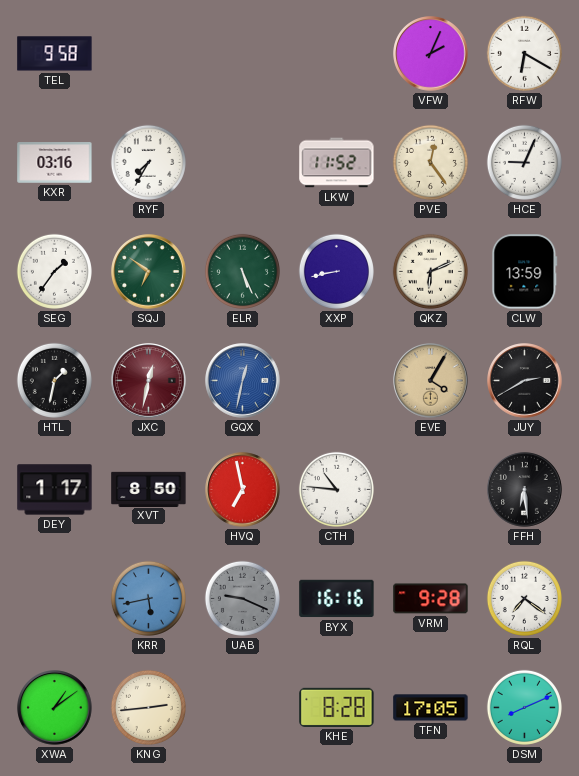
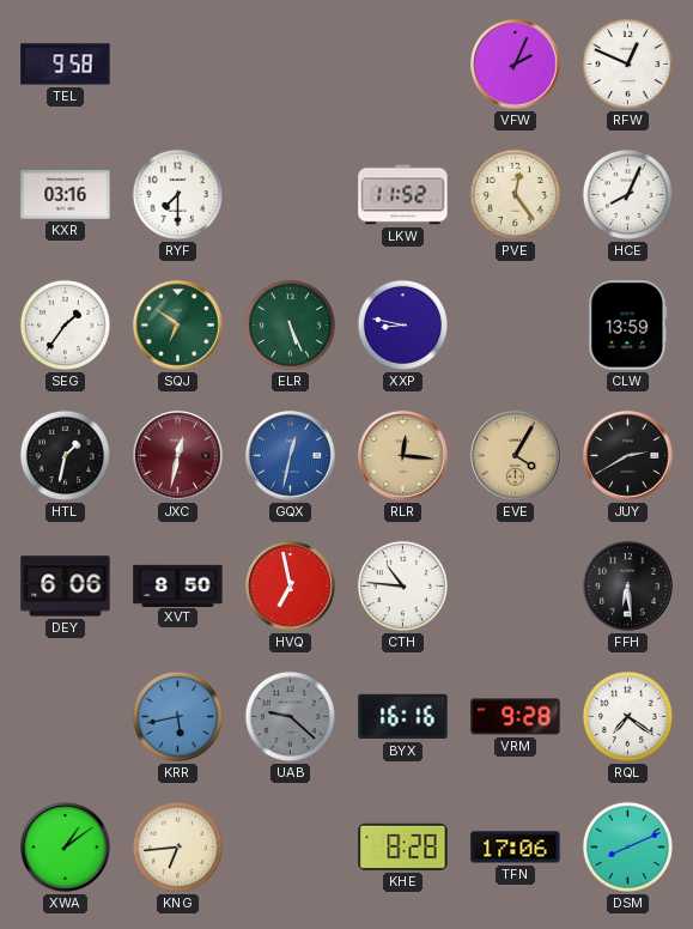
RFW: 6:20 -> 12:49
RYF: 7:35 -> 7:30
HCE: 9:04 -> 8:04
XXP: 8:43 -> 8:47
QKZ: 6:11 -> none
RLR: none -> 12:16
DEY: 1:17 -> 6:06
UAB: 9:19 -> 9:22
KNG: 2:44 -> 6:44
TFN: 17:05 -> 17:06
